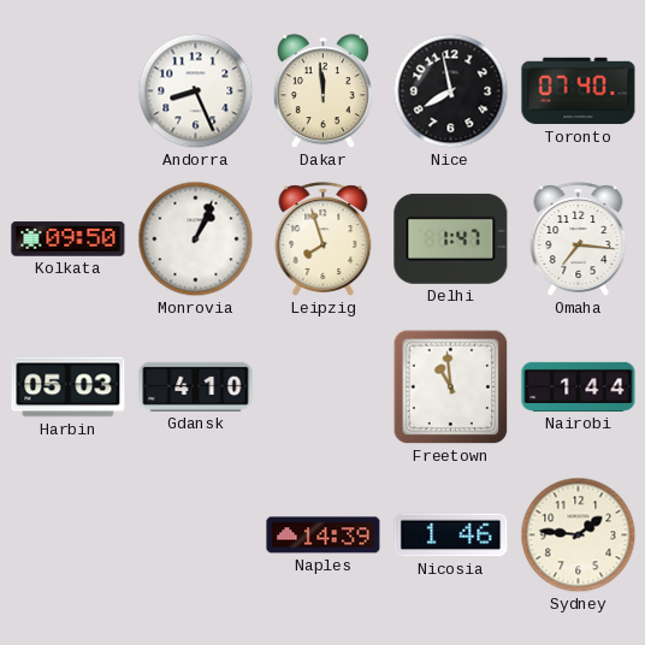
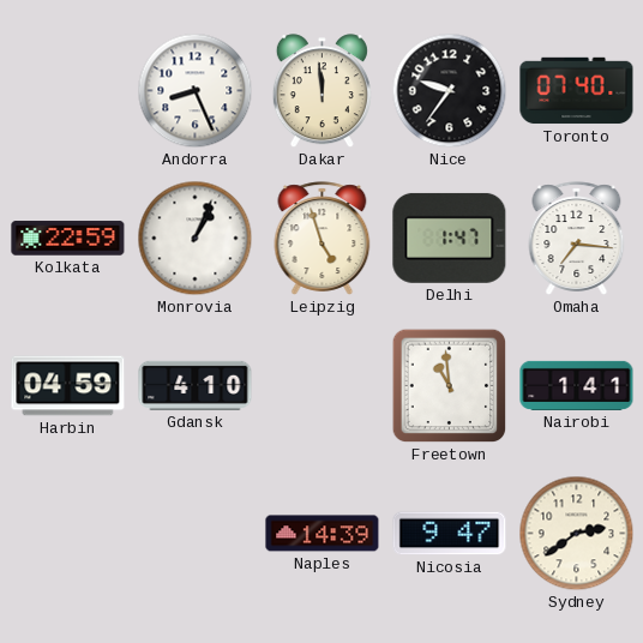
Nice: 7:58 -> 9:36
Kolkata: 09:50 -> 22:59
Leipzig: 7:57 -> 4:57
Harbin: 05:03 -> 04:59
Nairobi: 1:44 -> 1:41
Nicosia: 1:46 -> 9:47
Sydney: 1:46 -> 2:39
